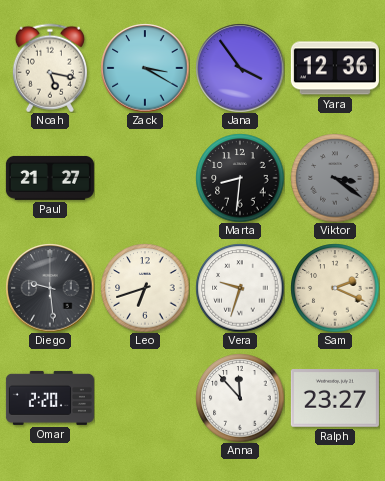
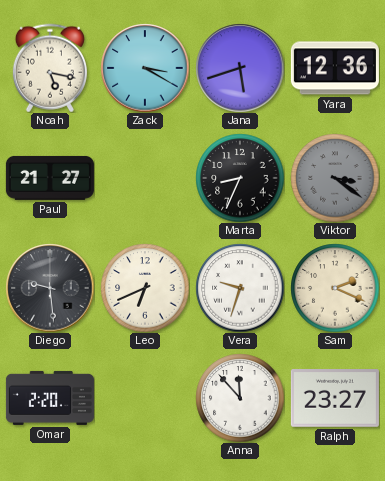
Jana: 3:54 -> 5:42
Marta: 8:31 -> 8:34
Leo: 6:42 -> 6:41
